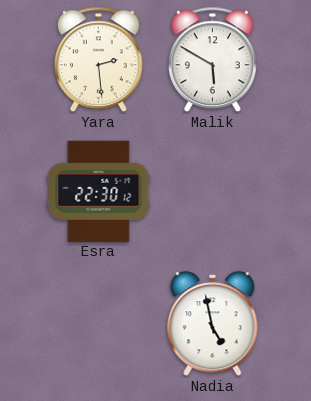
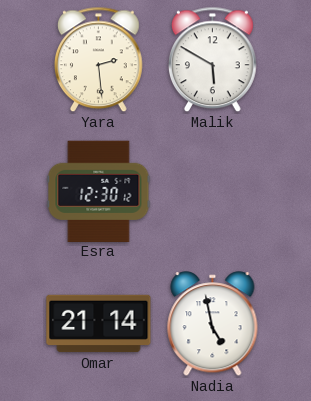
Esra: 22:30 -> 12:30
Omar: none -> 21:14
